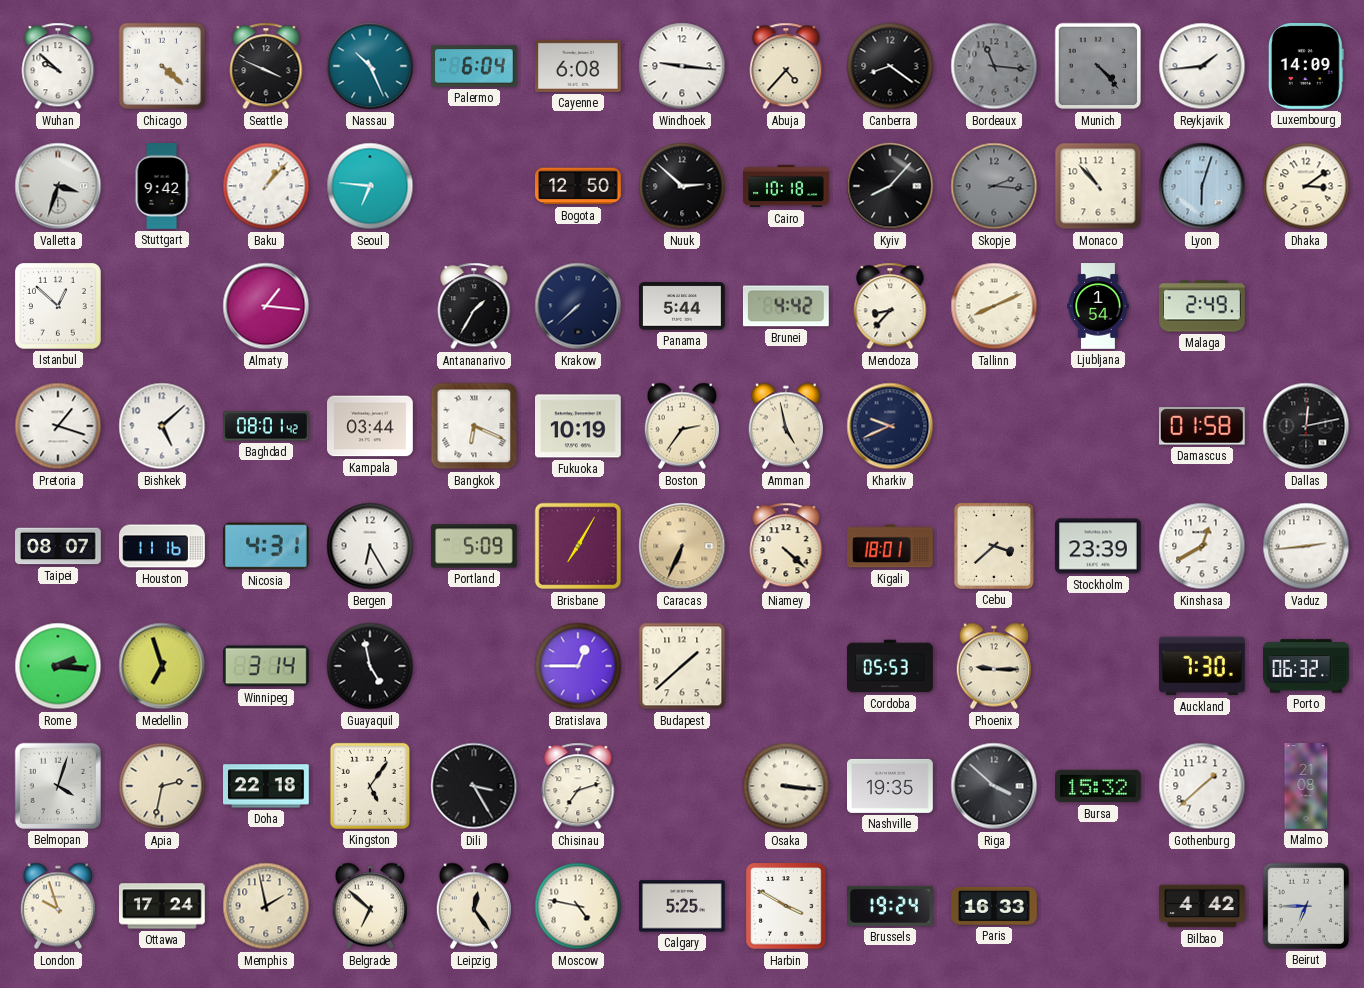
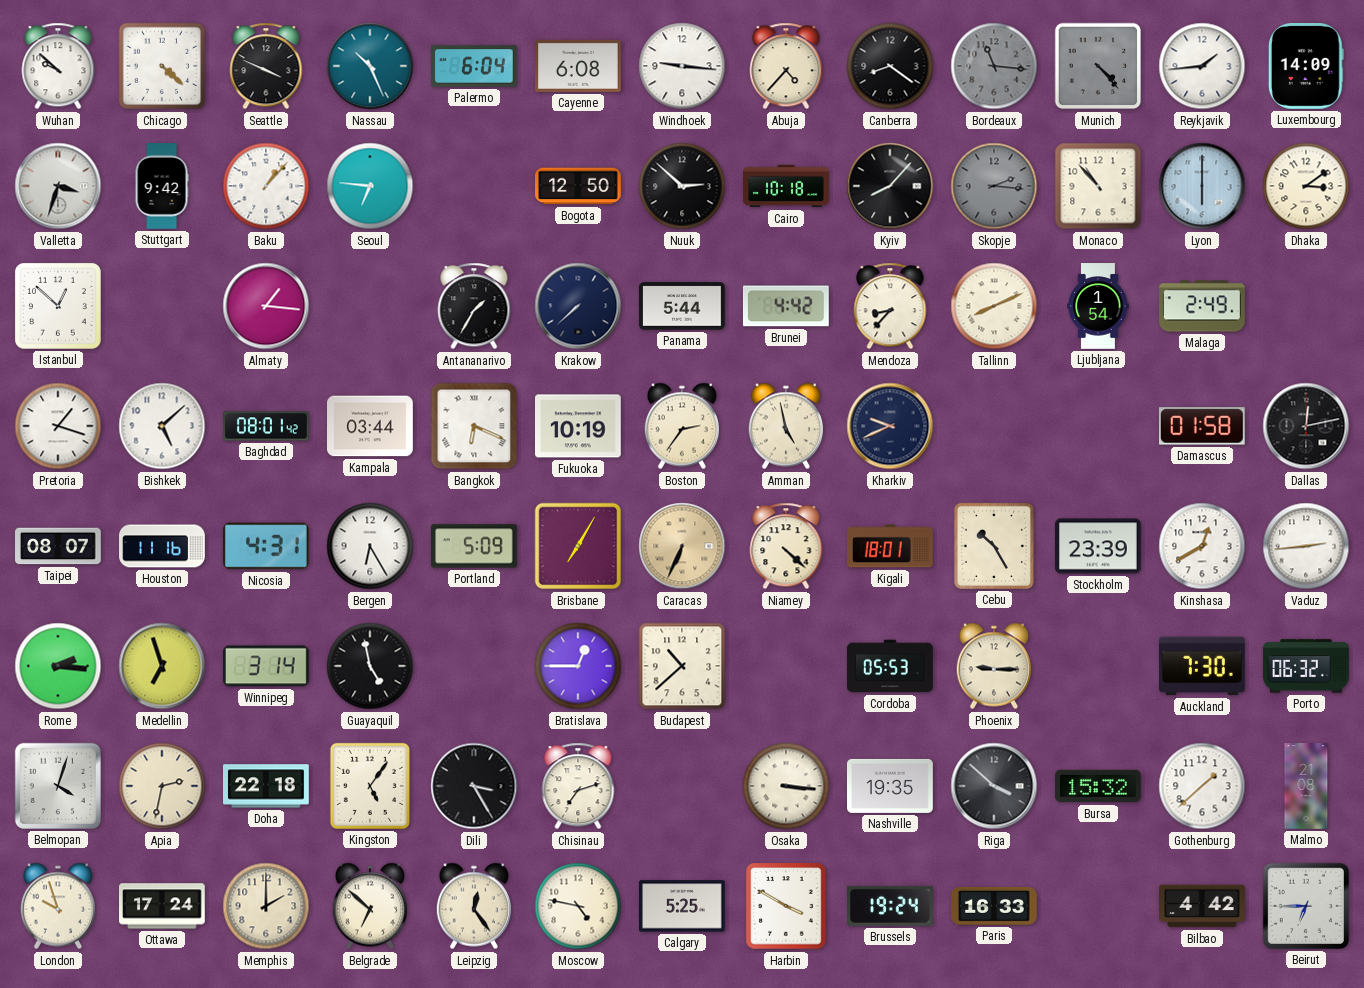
Lyon: 6:03 -> 6:00
Cebu: 3:38 -> 10:25
Budapest: 1:38 -> 10:38
Memphis: 1:58 -> 2:00
